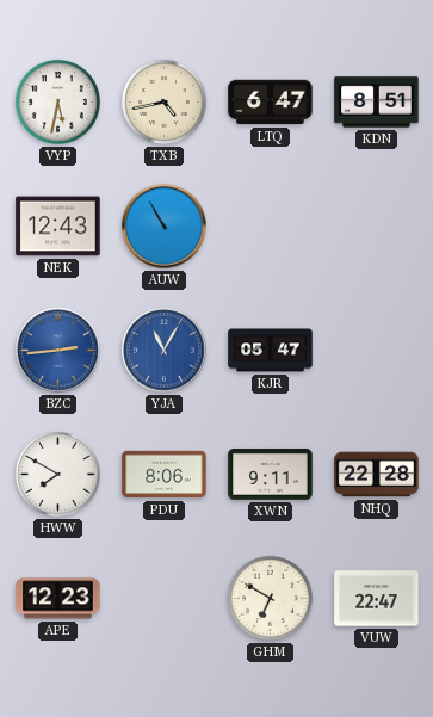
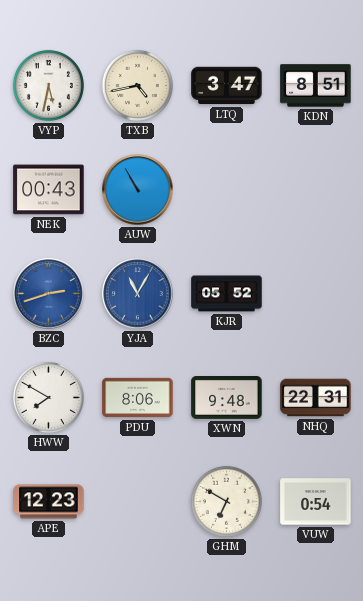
LTQ: 6:47 -> 3:47
NEK: 12:43 -> 00:43
BZC: 2:44 -> 2:42
KJR: 05:47 -> 05:52
XWN: 9:11 -> 9:48
NHQ: 22:28 -> 22:31
VUW: 22:47 -> 0:54
